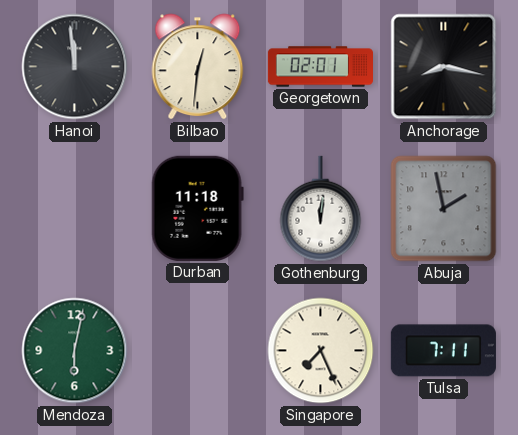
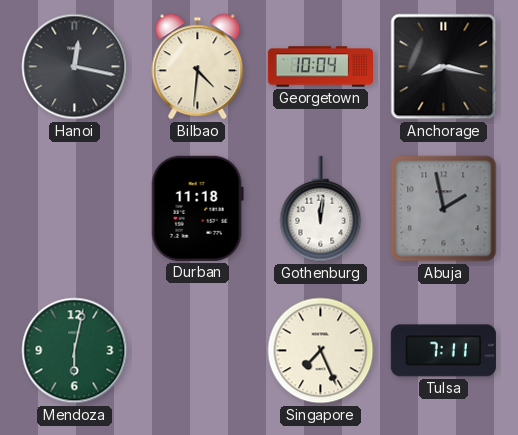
Hanoi: 11:59 -> 12:17
Bilbao: 12:31 -> 4:31
Georgetown: 02:01 -> 10:04
